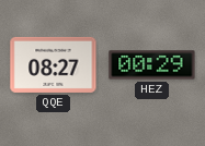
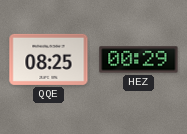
QQE: 08:27 -> 08:25
